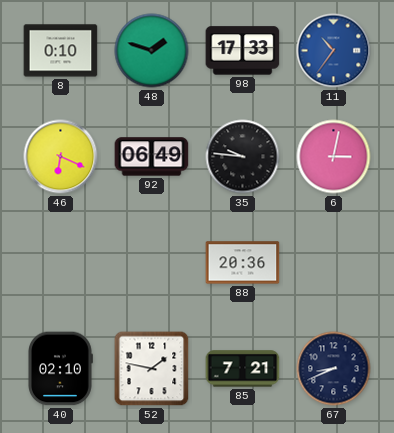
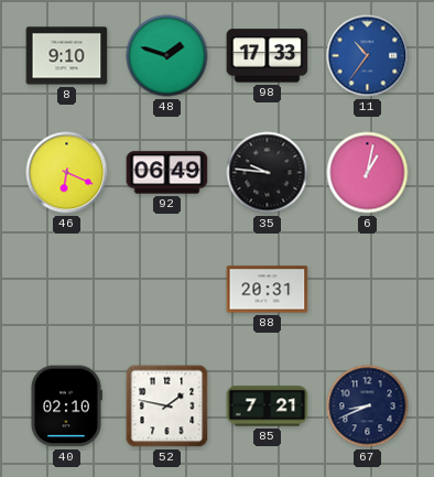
8: 0:10 -> 9:10
6: 3:02 -> 1:02
88: 20:36 -> 20:31
